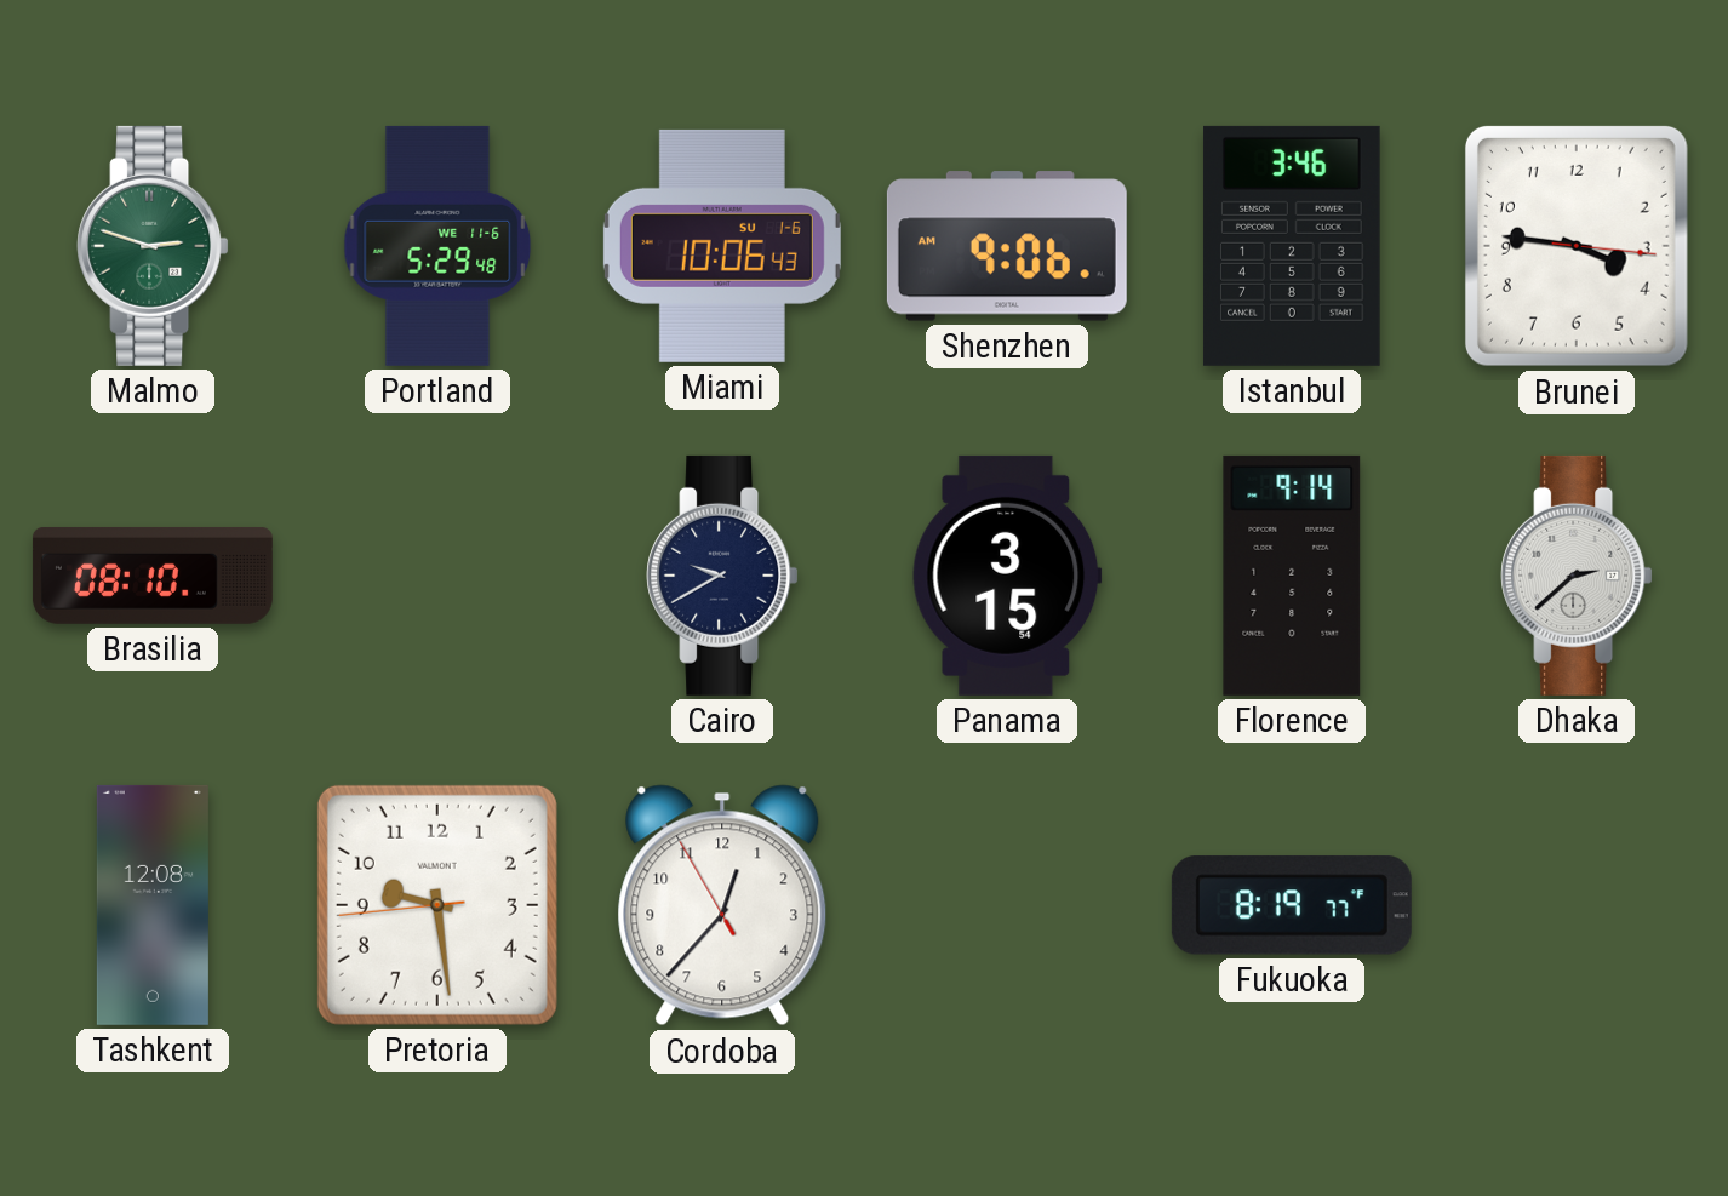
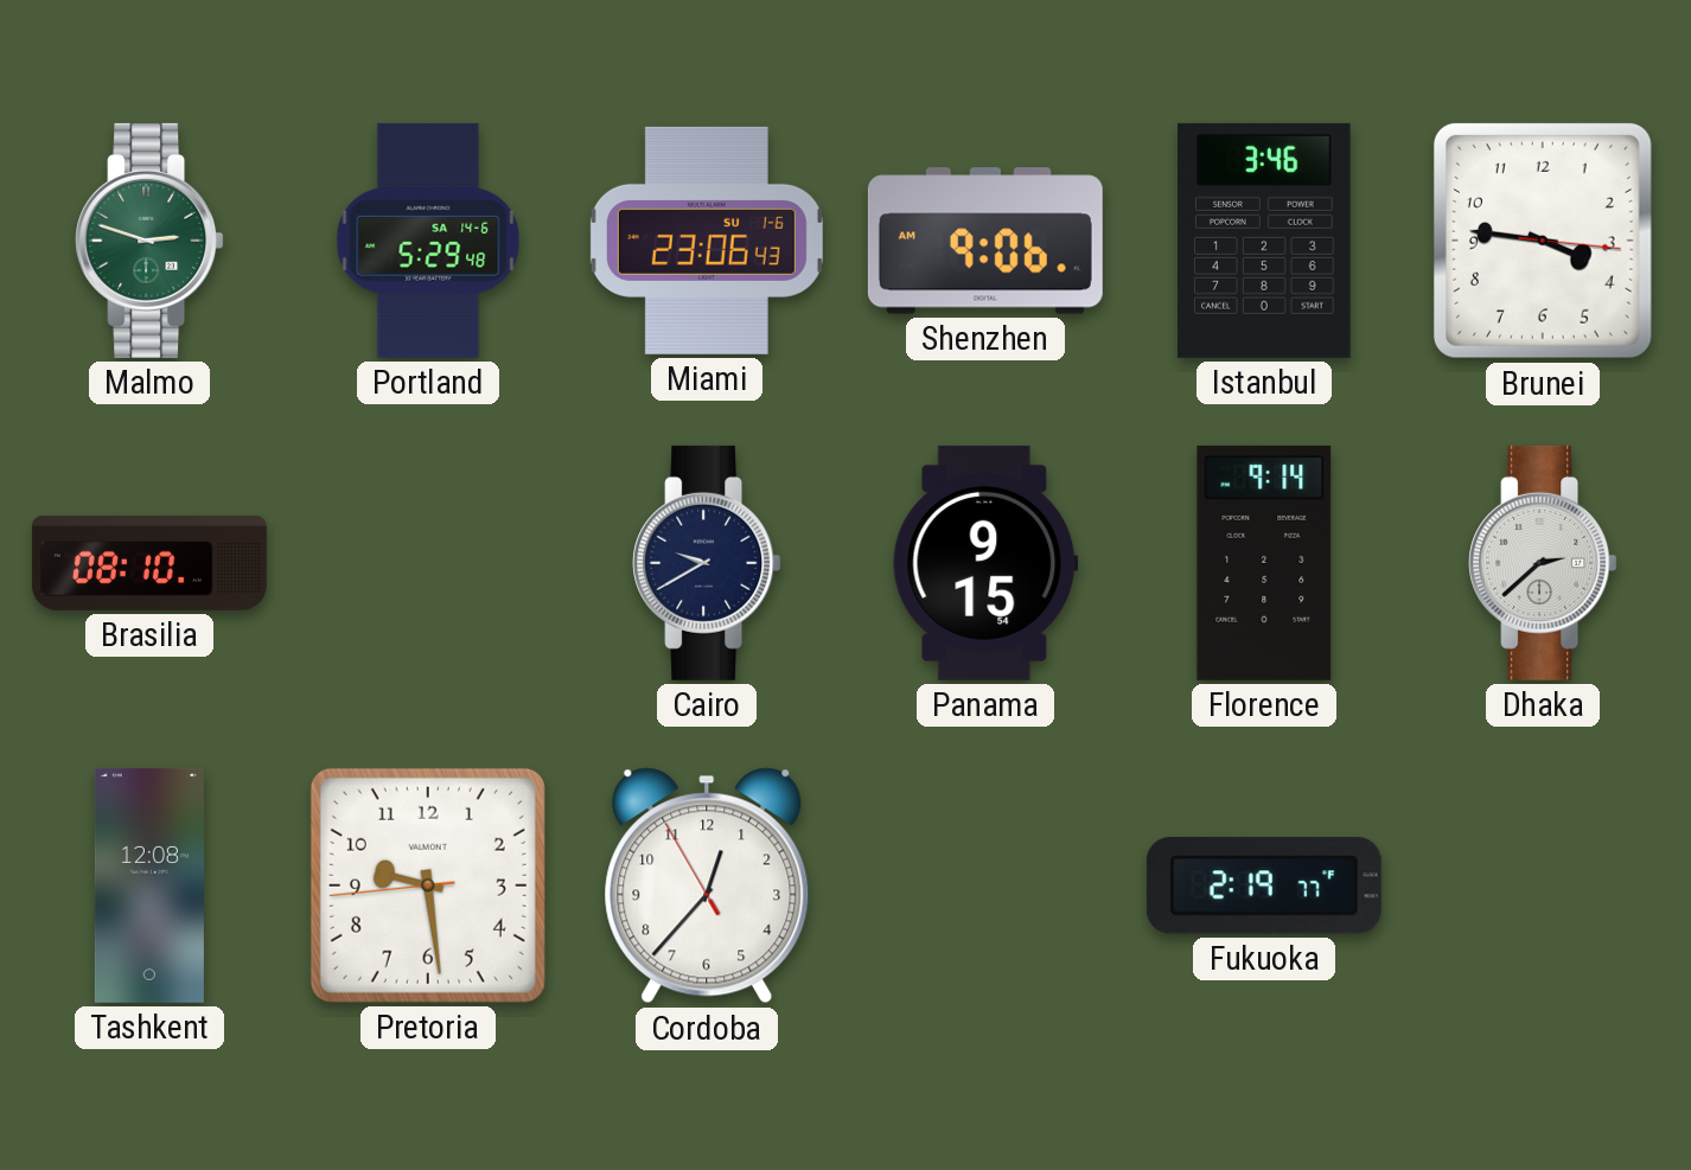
Portland date: WE 11-6 -> SA 14-6
Miami: 10:06 -> 23:06
Panama: 3:15 -> 9:15
Fukuoka: 8:19 -> 2:19
